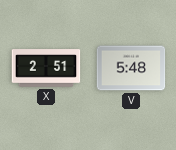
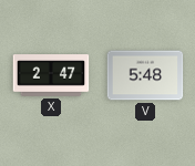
X: 2:51 -> 2:47
